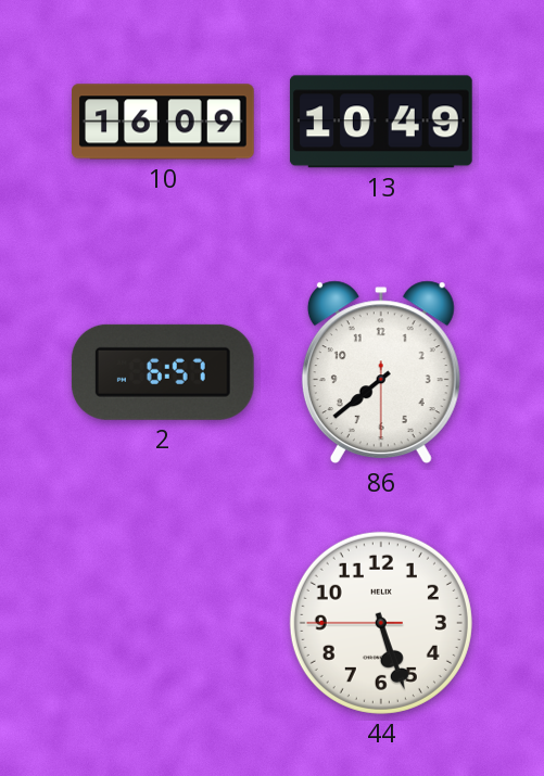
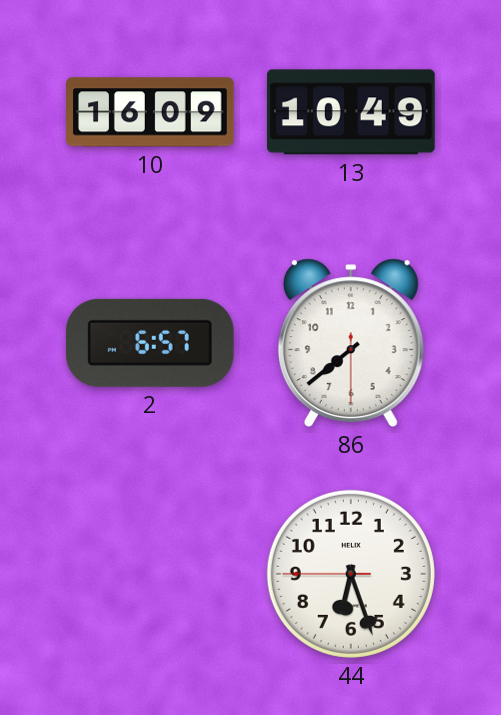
44: 5:26 -> 6:26
